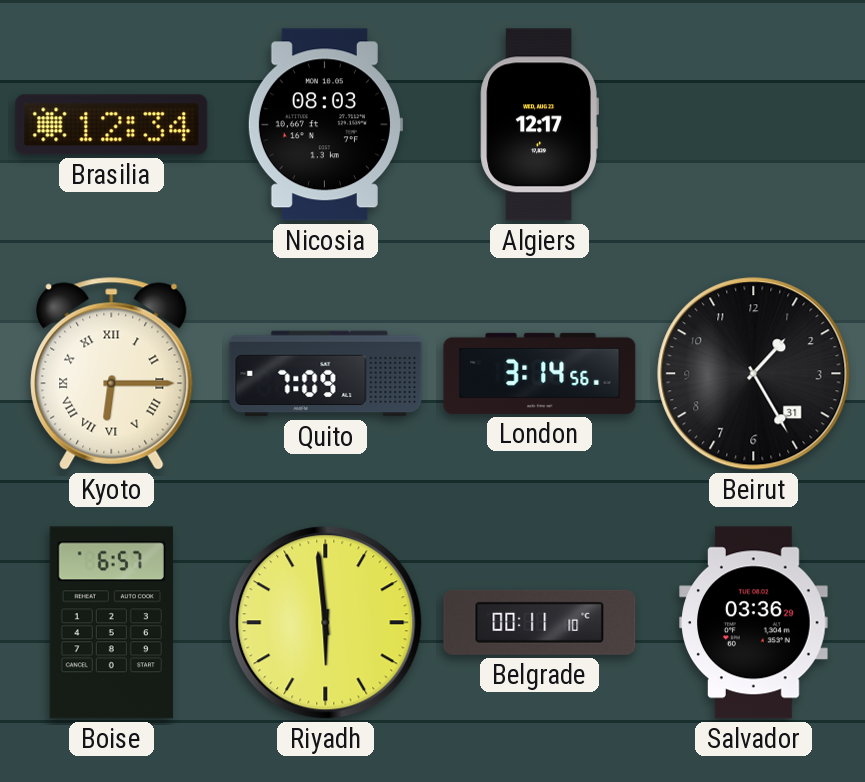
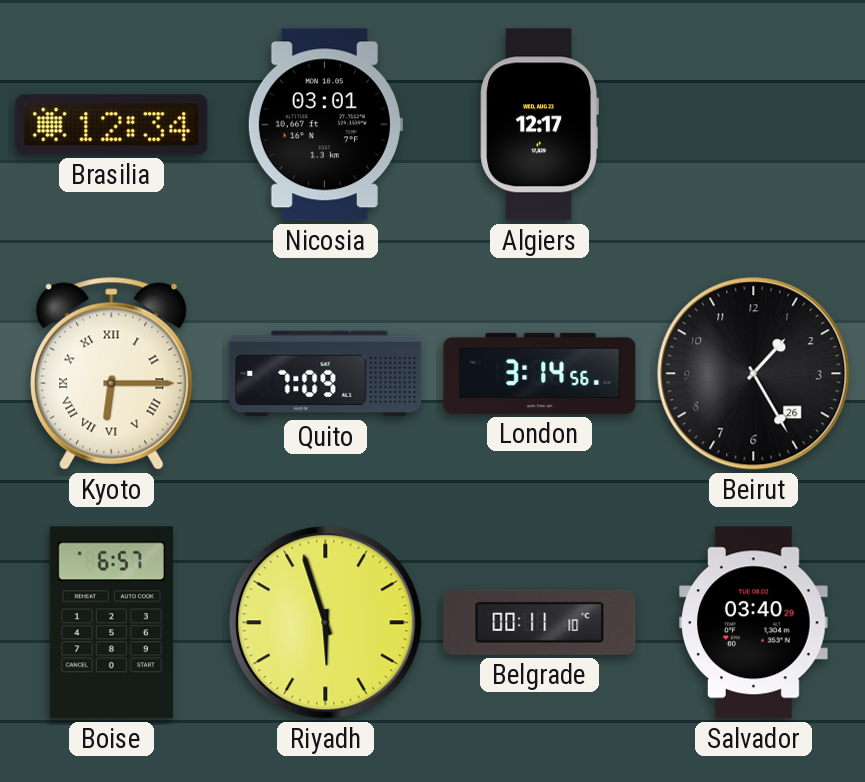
Nicosia: 08:03 -> 03:01
Beirut date: 31 -> 26
Riyadh: 5:59 -> 5:57
Salvador: 03:36 -> 03:40
